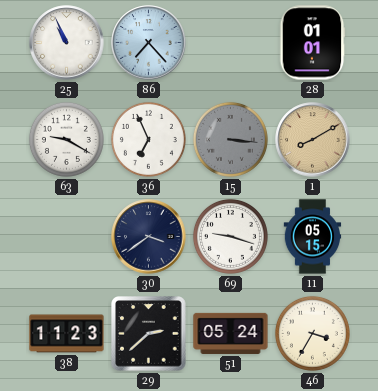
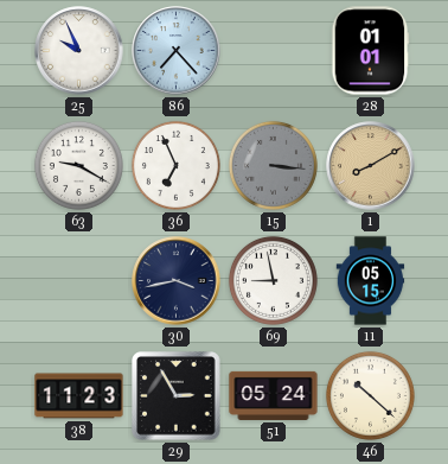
25: 10:56 -> 9:56
30: 3:39 -> 3:43
69: 9:18 -> 8:58
29: 2:38 -> 2:55
46: 3:35 -> 10:22
